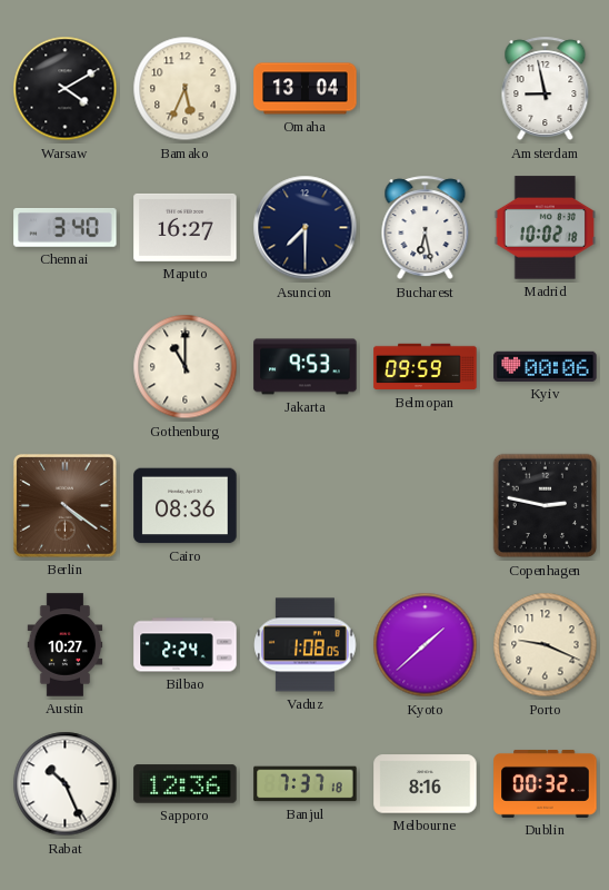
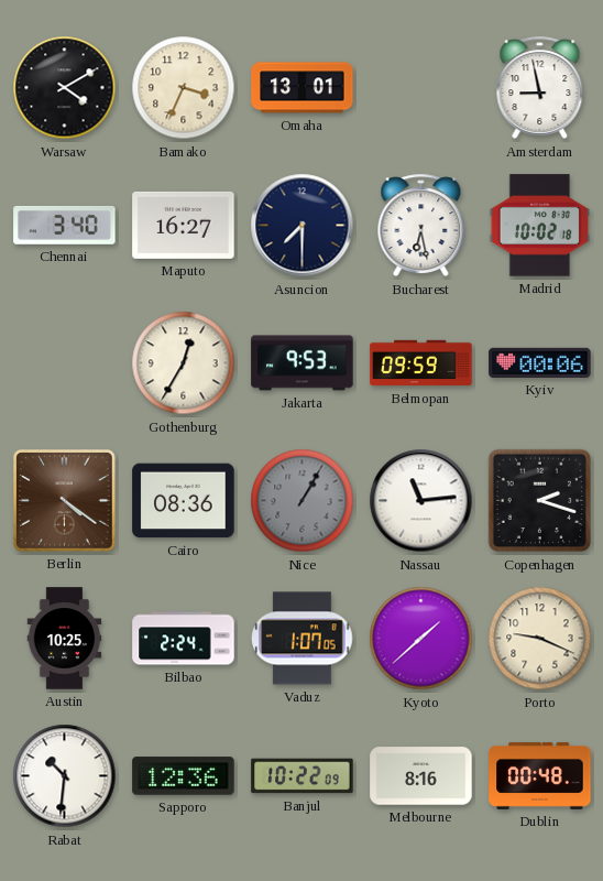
Bamako: 5:34 -> 3:34
Omaha: 13:04 -> 13:01
Gothenburg: 11:00 -> 12:35
Nice: none -> 1:05
Nassau: none -> 11:14
Copenhagen: 2:47 -> 2:18
Austin: 10:27 -> 10:25
Vaduz: 1:08 -> 1:07
Rabat: 10:26 -> 10:31
Banjul: 7:37 -> 10:22
Dublin: 00:32 -> 00:48
